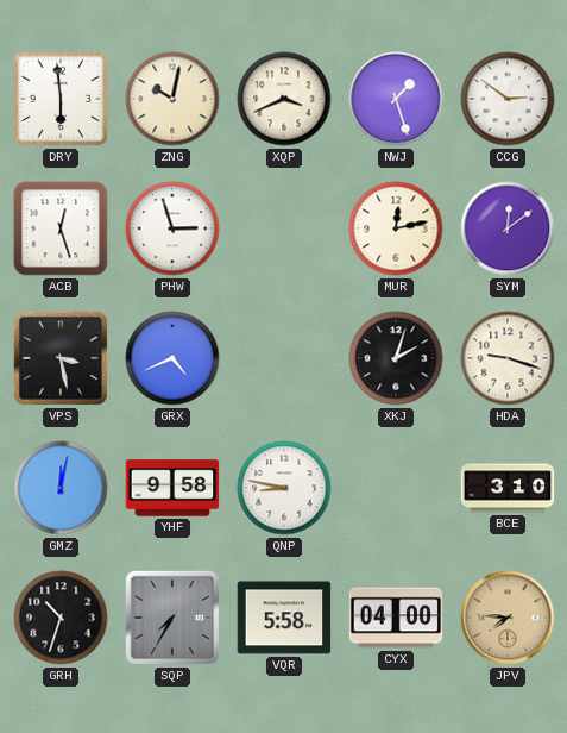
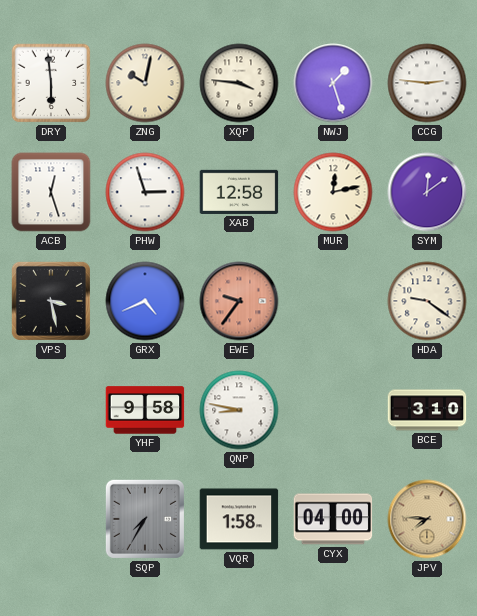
XQP: 3:41 -> 3:46
CCG: 2:51 -> 2:46
XAB: none -> 12:58
EWE: none -> 9:36
XKJ: 2:03 -> none
HDA: 9:18 -> 9:21
GMZ: 12:02 -> none
GRH: 10:33 -> none
VQR: 5:58 -> 1:58
